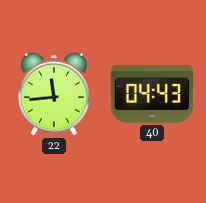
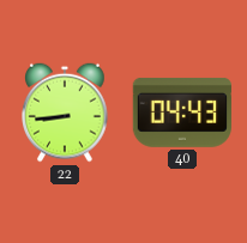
22: 11:44 -> 8:44
